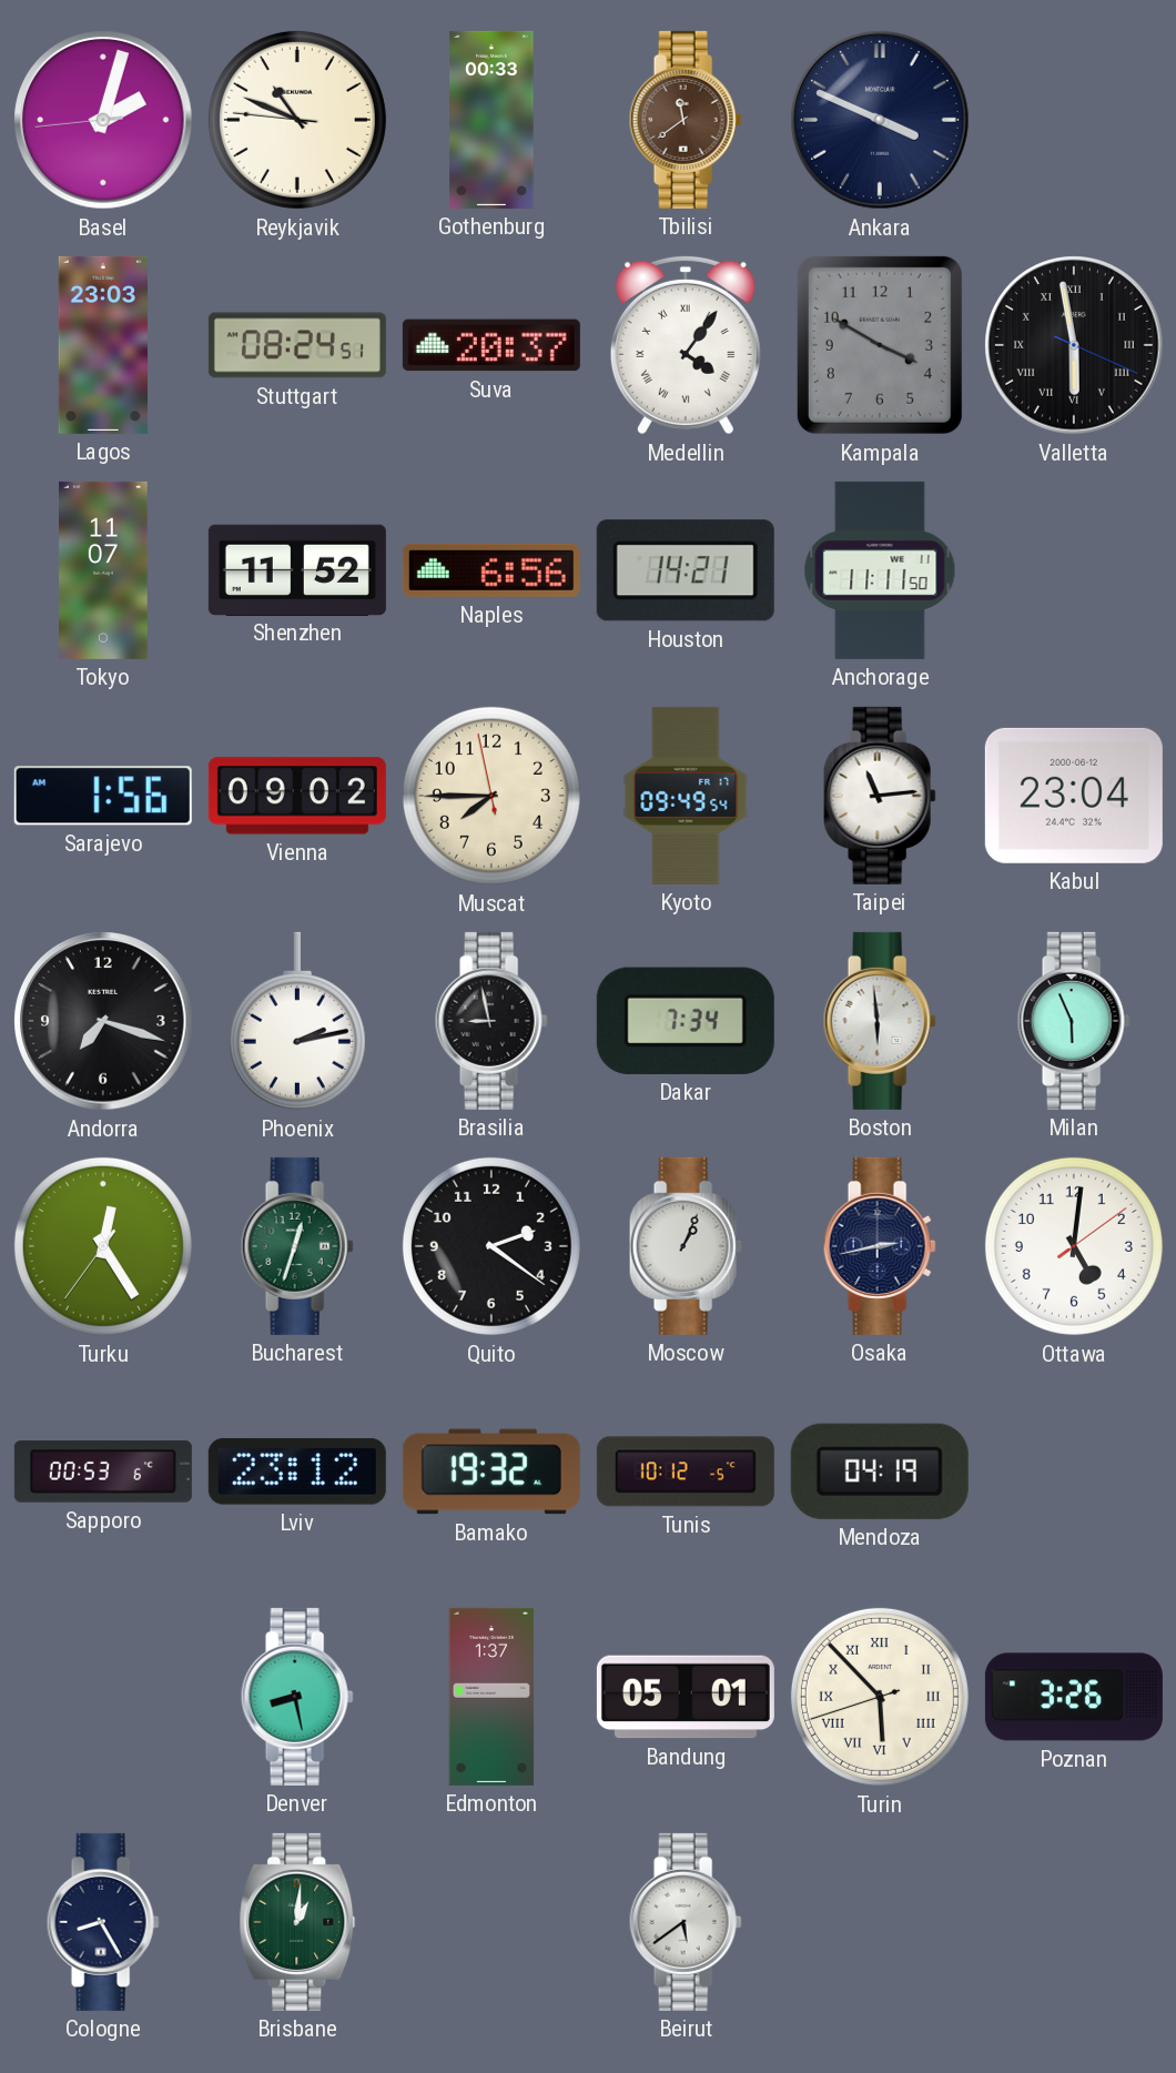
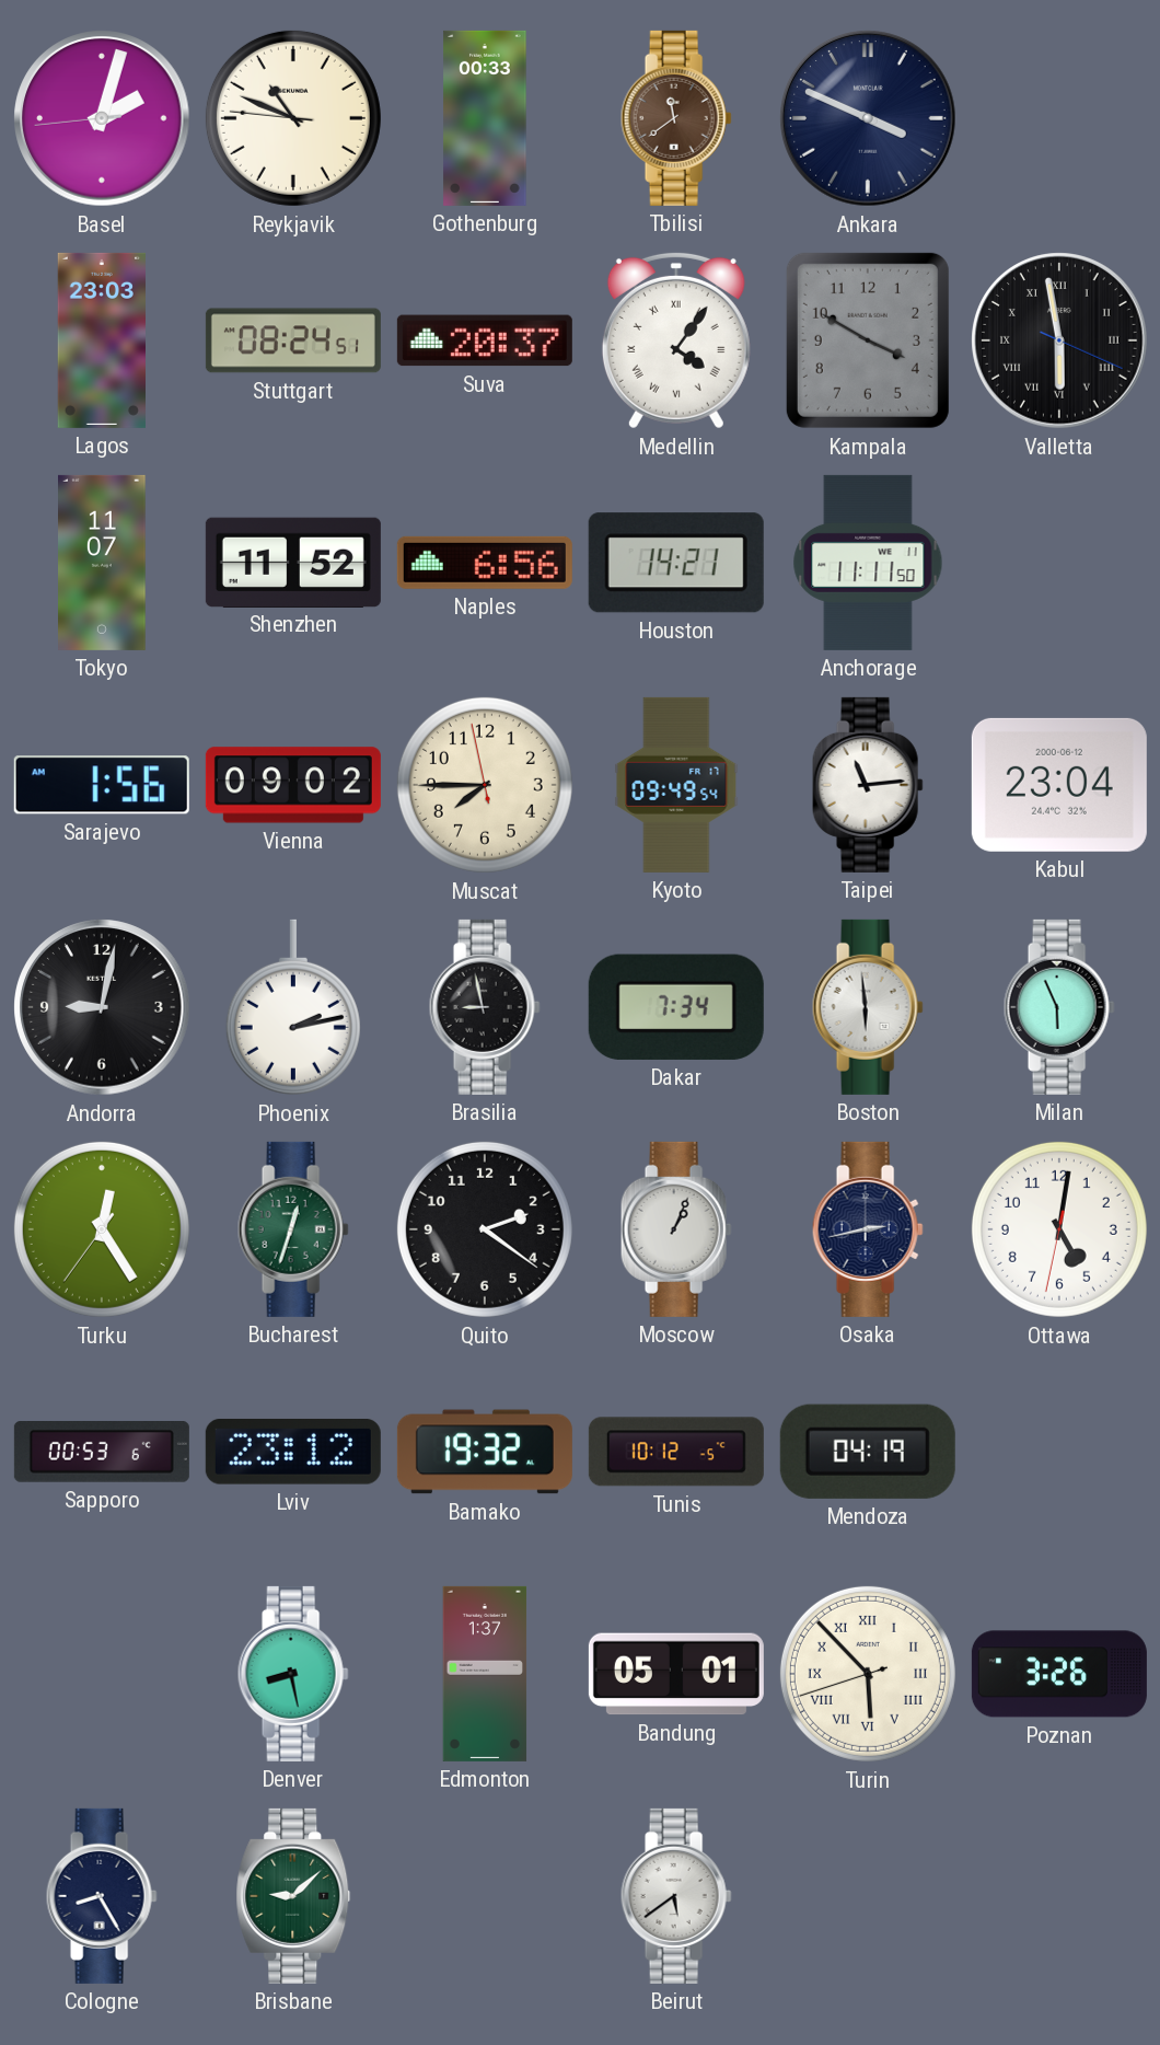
Andorra: 7:18 -> 9:02
Ottawa: 5:01:09 -> 5:01:32
Brisbane: 1:01 -> 9:08
